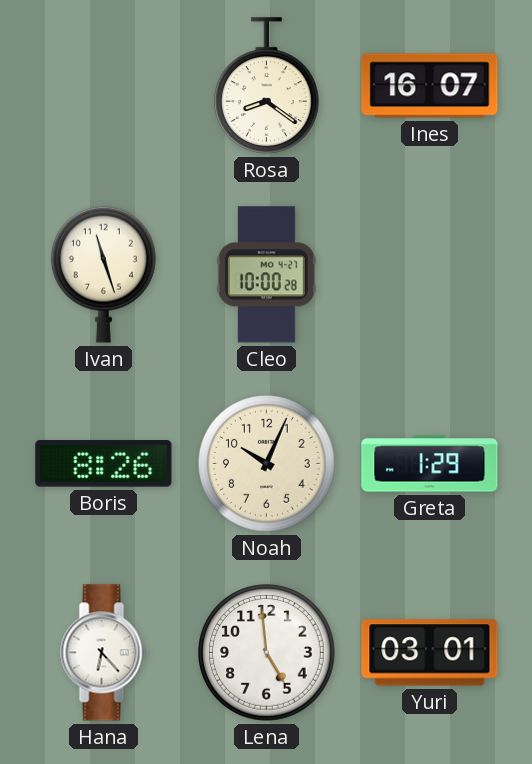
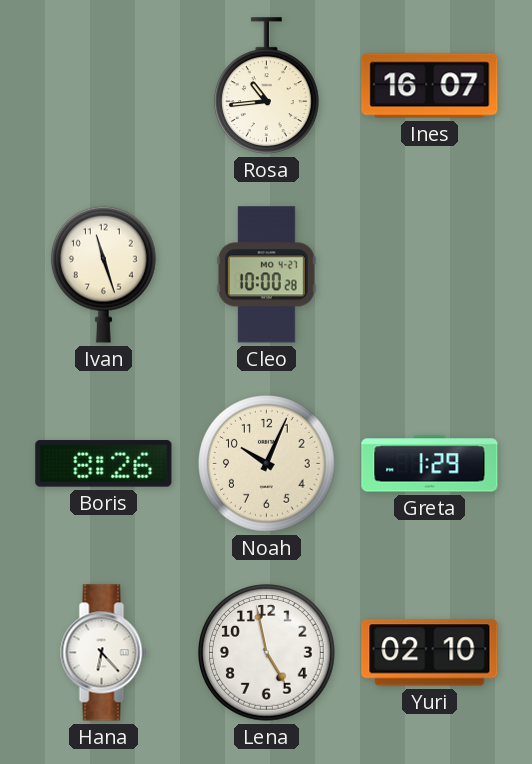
Rosa: 8:21 -> 10:44
Lena: 4:59 -> 4:58
Yuri: 03:01 -> 02:10
